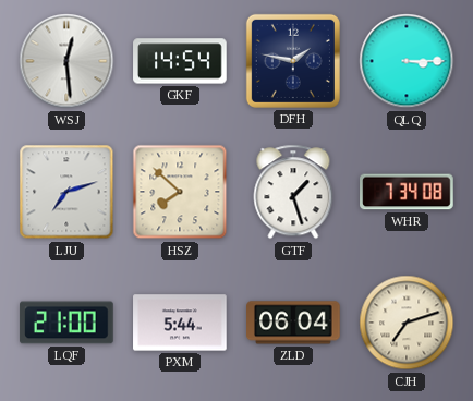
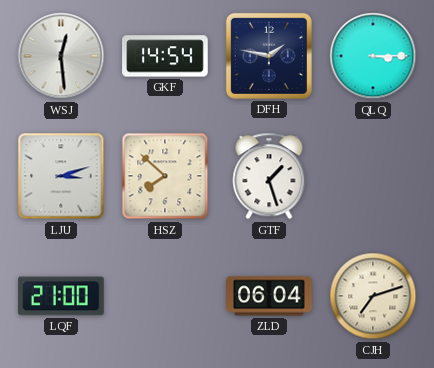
LJU: 7:12 -> 3:12
WHR: 7:34 -> none
PXM: 5:44 -> none
